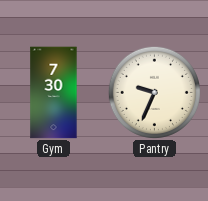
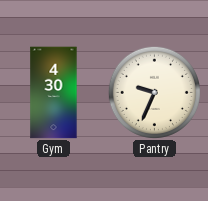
Gym: 7:30 -> 4:30
